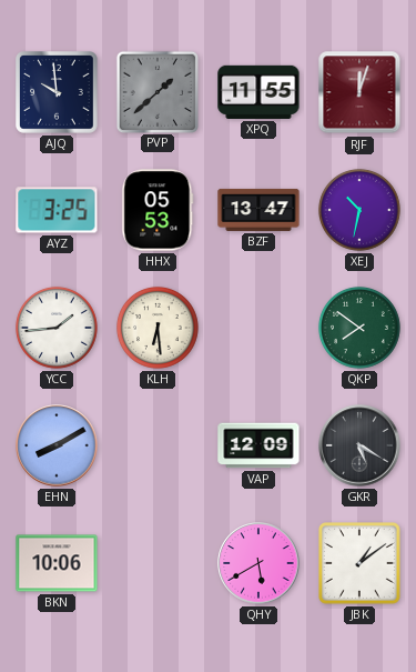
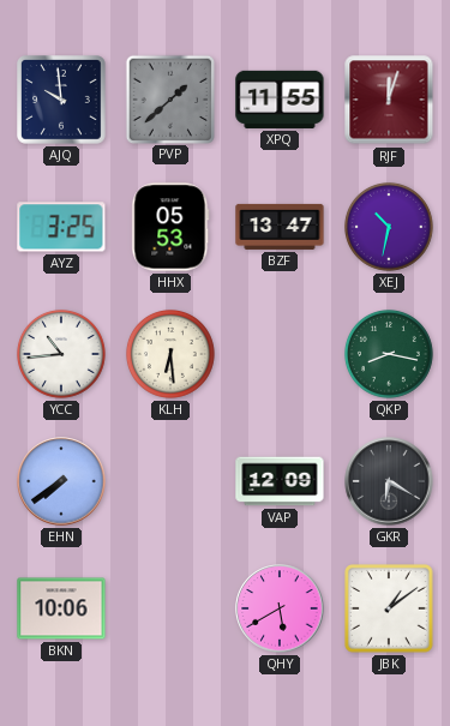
YCC: 1:44 -> 10:44
QKP: 7:51 -> 8:17
EHN: 8:10 -> 7:39
GKR: 5:20 -> 6:20
